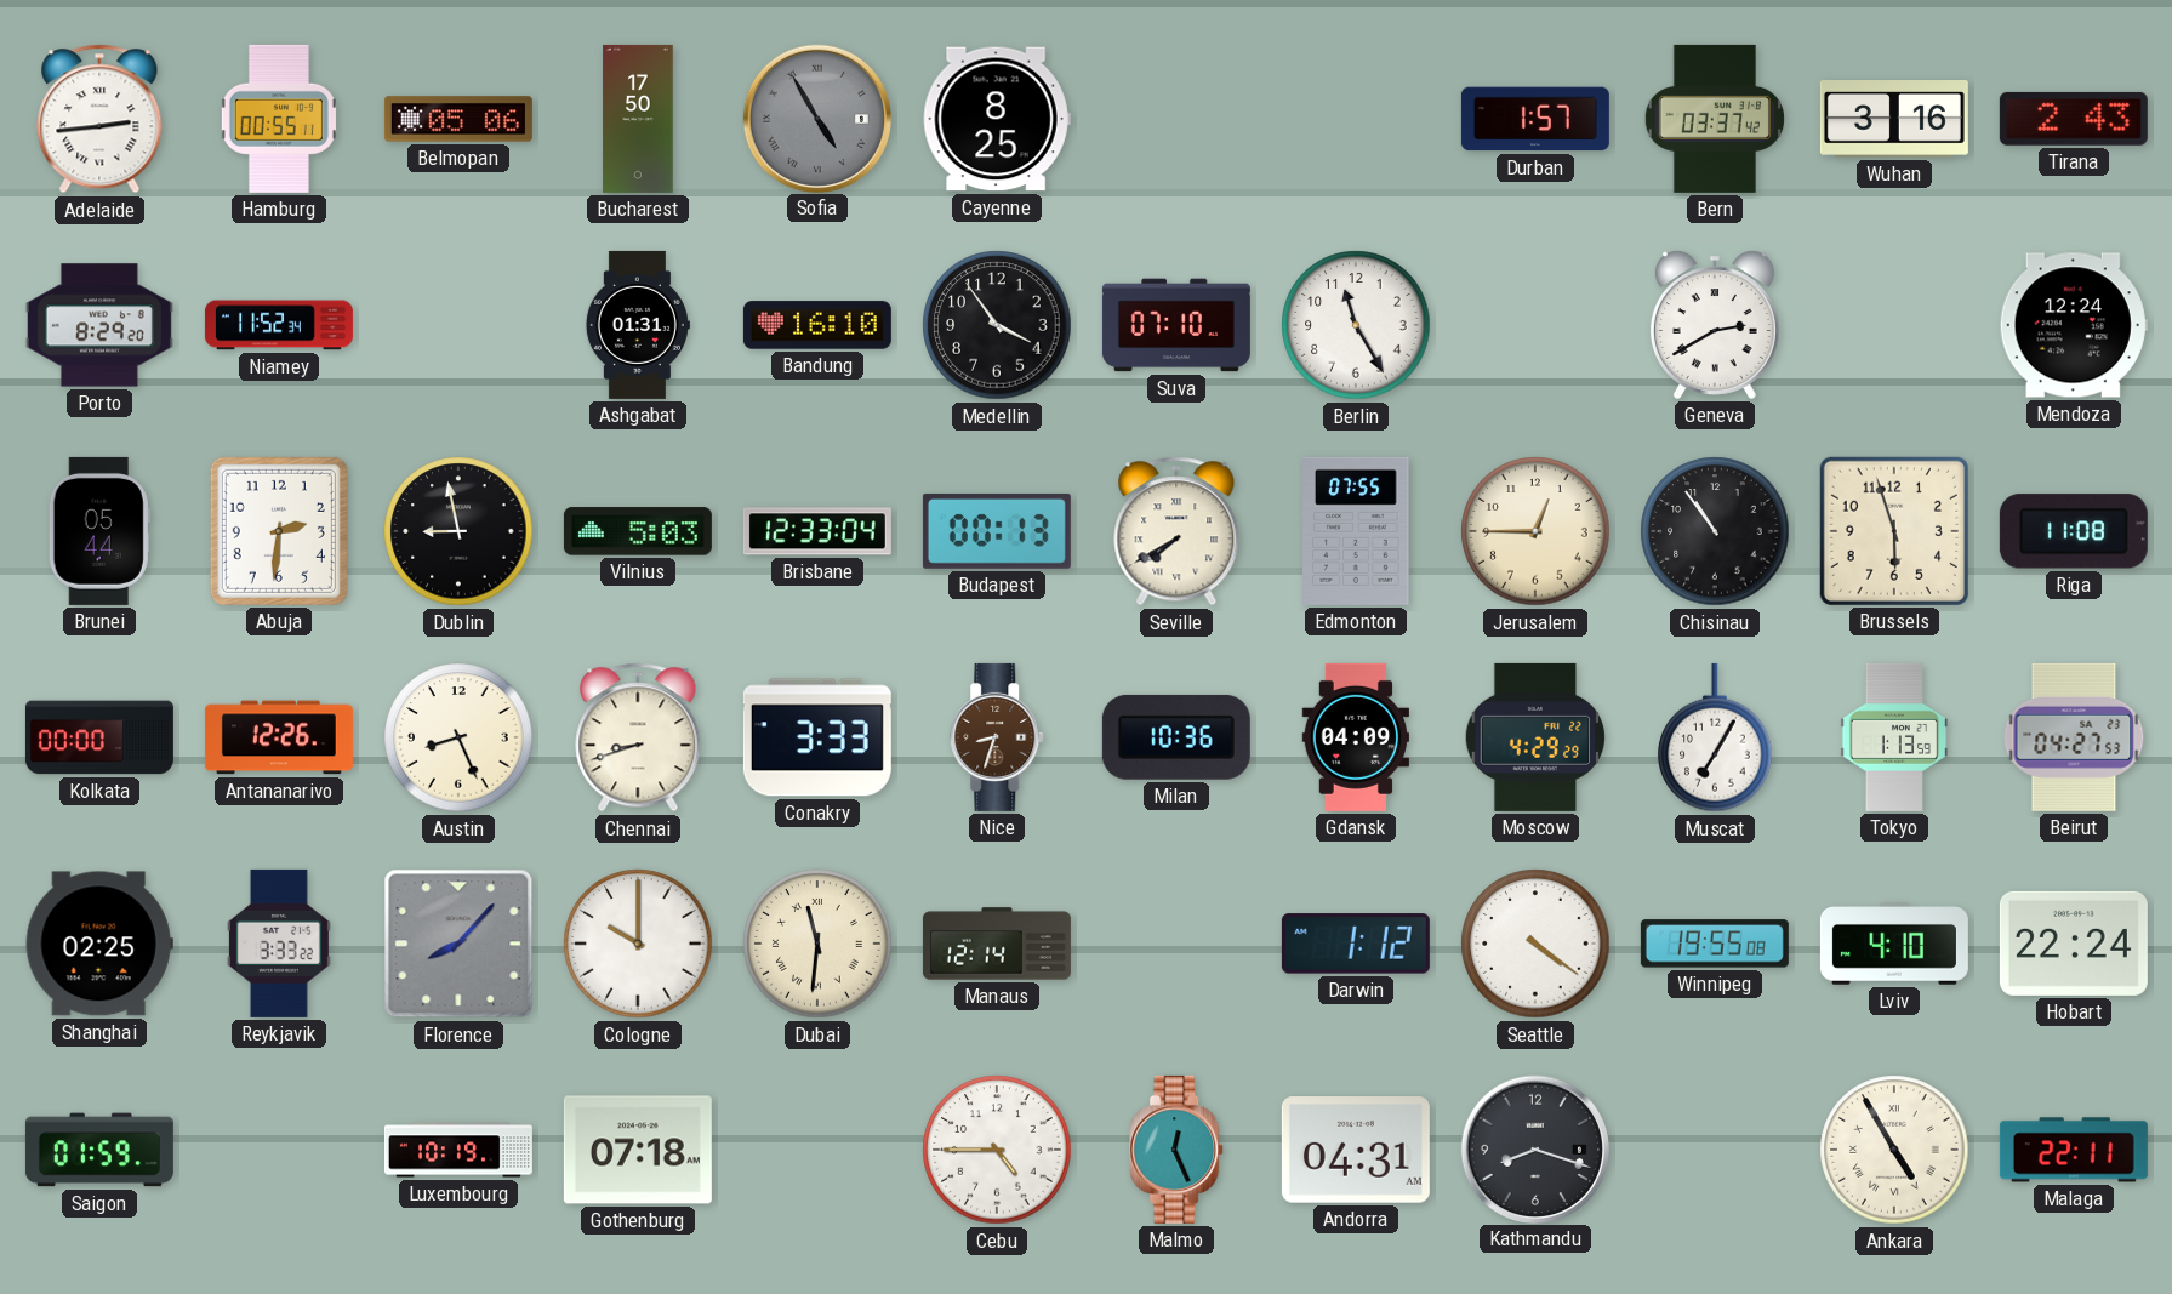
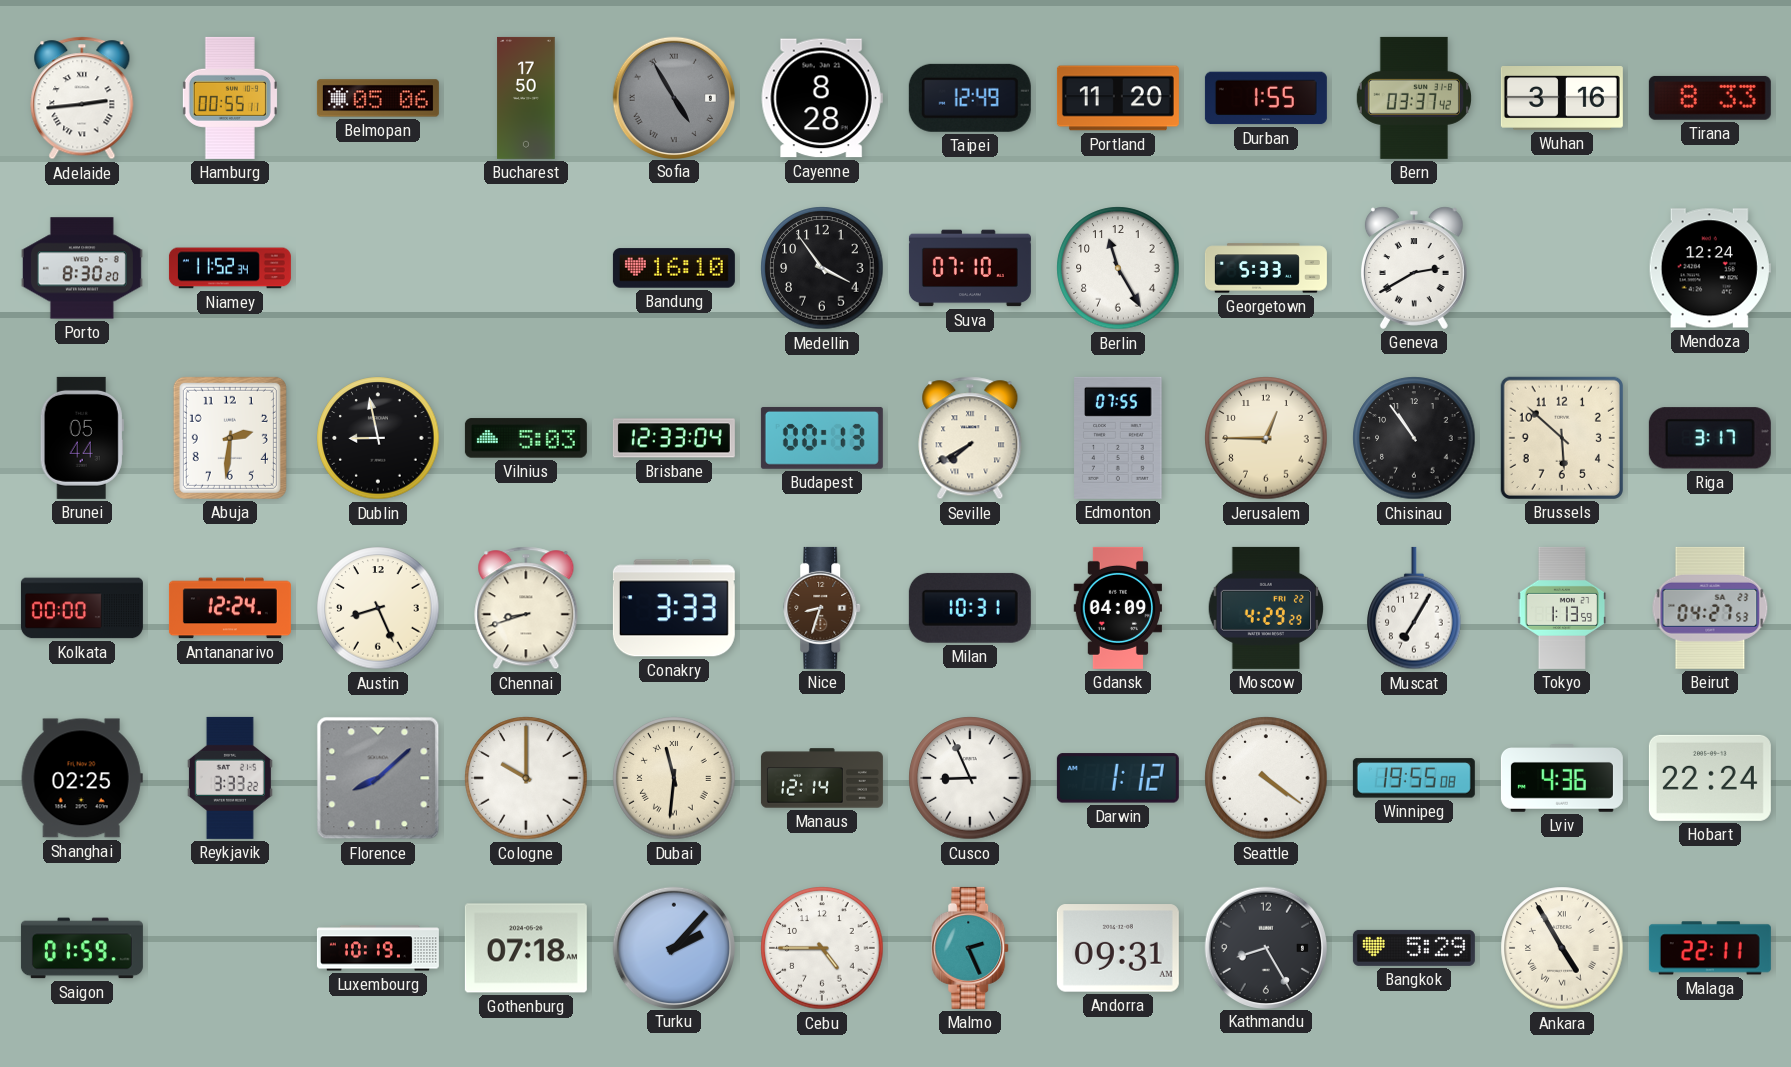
Cayenne: 8:25 -> 8:28
Taipei: none -> 12:49
Portland: none -> 11:20
Durban: 1:57 -> 1:55
Tirana: 2:43 -> 8:33
Porto: 8:29 -> 8:30
Ashgabat: 01:31 -> none
Georgetown: none -> 5:33
Brussels: 5:57 -> 5:52
Riga: 11:08 -> 3:17
Antananarivo: 12:26 -> 12:24
Milan: 10:36 -> 10:31
Florence: 8:07 -> 8:08
Cusco: none -> 8:56
Lviv: 4:10 -> 4:36
Turku: none -> 2:07
Malmo: 12:26 -> 2:26
Andorra: 04:31 -> 09:31
Kathmandu: 8:18 -> 8:25
Bangkok: none -> 5:29
